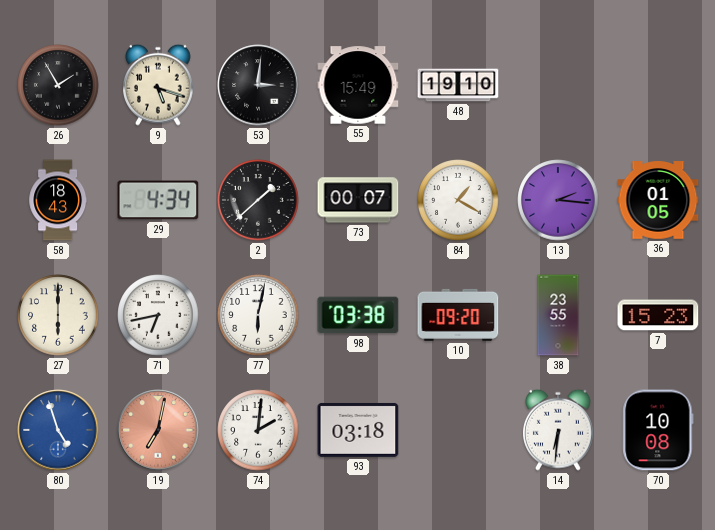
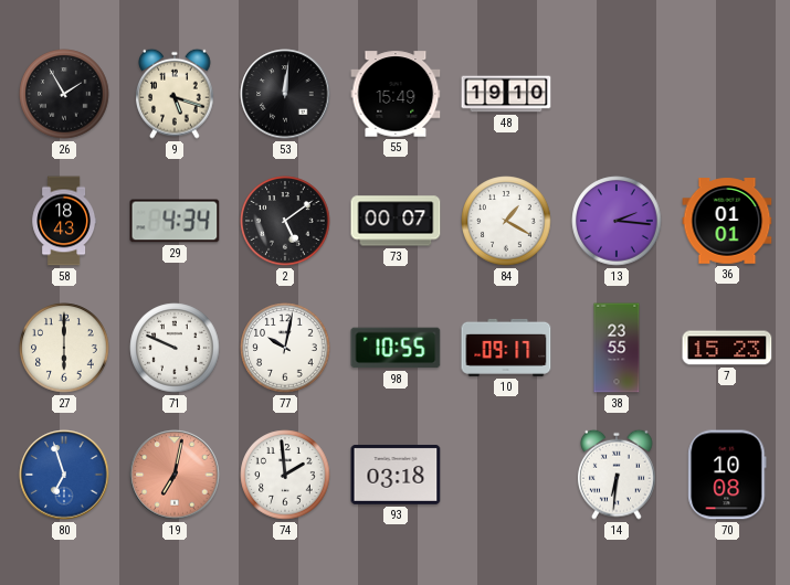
53: 3:01 -> 12:01
2: 1:38 -> 5:09
36: 01:05 -> 01:01
71: 6:43 -> 9:49
77: 6:02 -> 10:02
98: 03:38 -> 10:55
10: 09:20 -> 09:17
80: 4:57 -> 6:57
74: 2:01 -> 1:59
